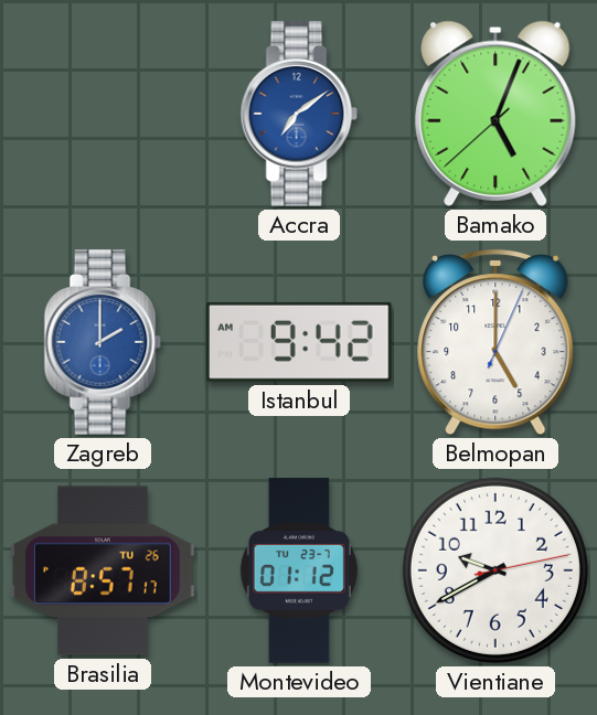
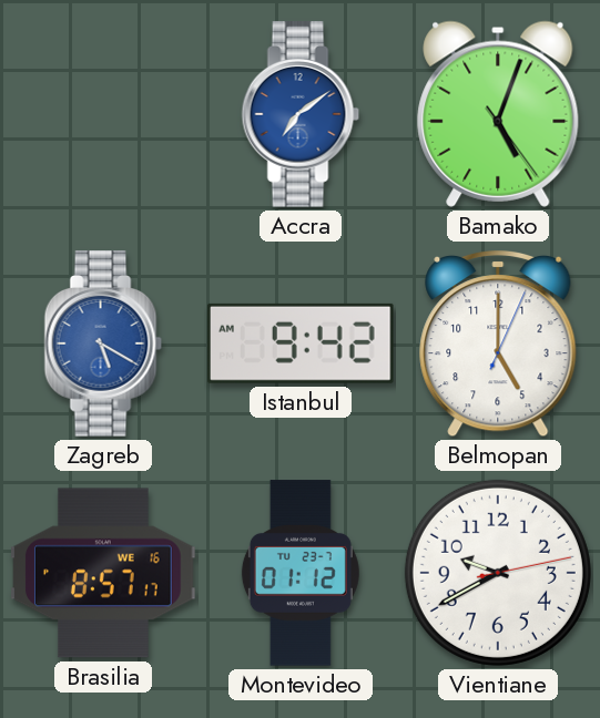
Bamako: 5:03:38 -> 5:03:24
Zagreb: 2:00 -> 5:20
Brasilia date: TU 26 -> WE 16
